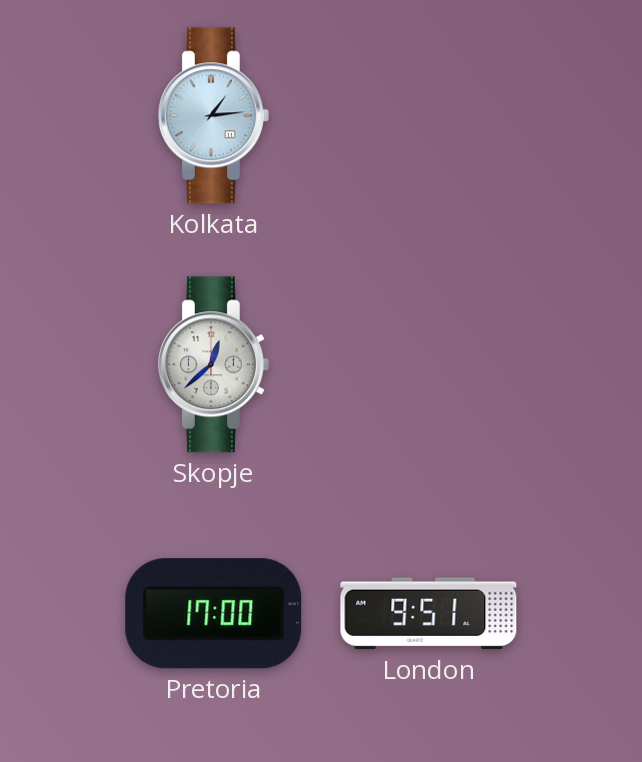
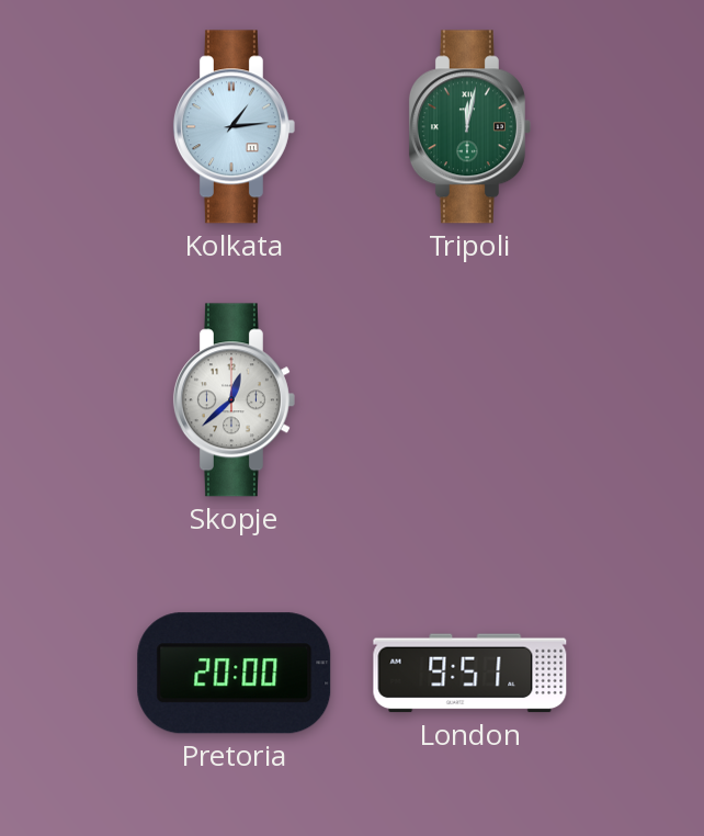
Tripoli: none -> 12:02
Pretoria: 17:00 -> 20:00
